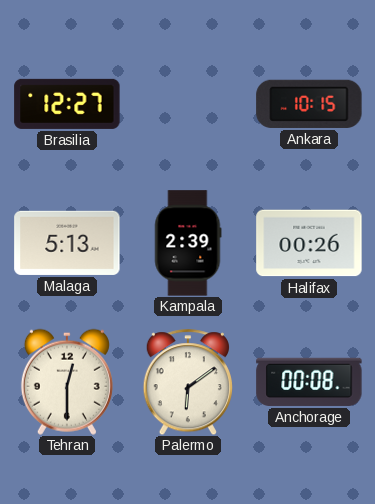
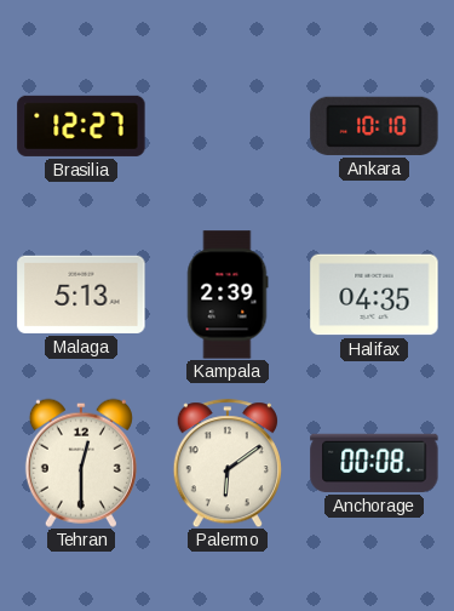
Ankara: 10:15 -> 10:10
Halifax: 00:26 -> 04:35
